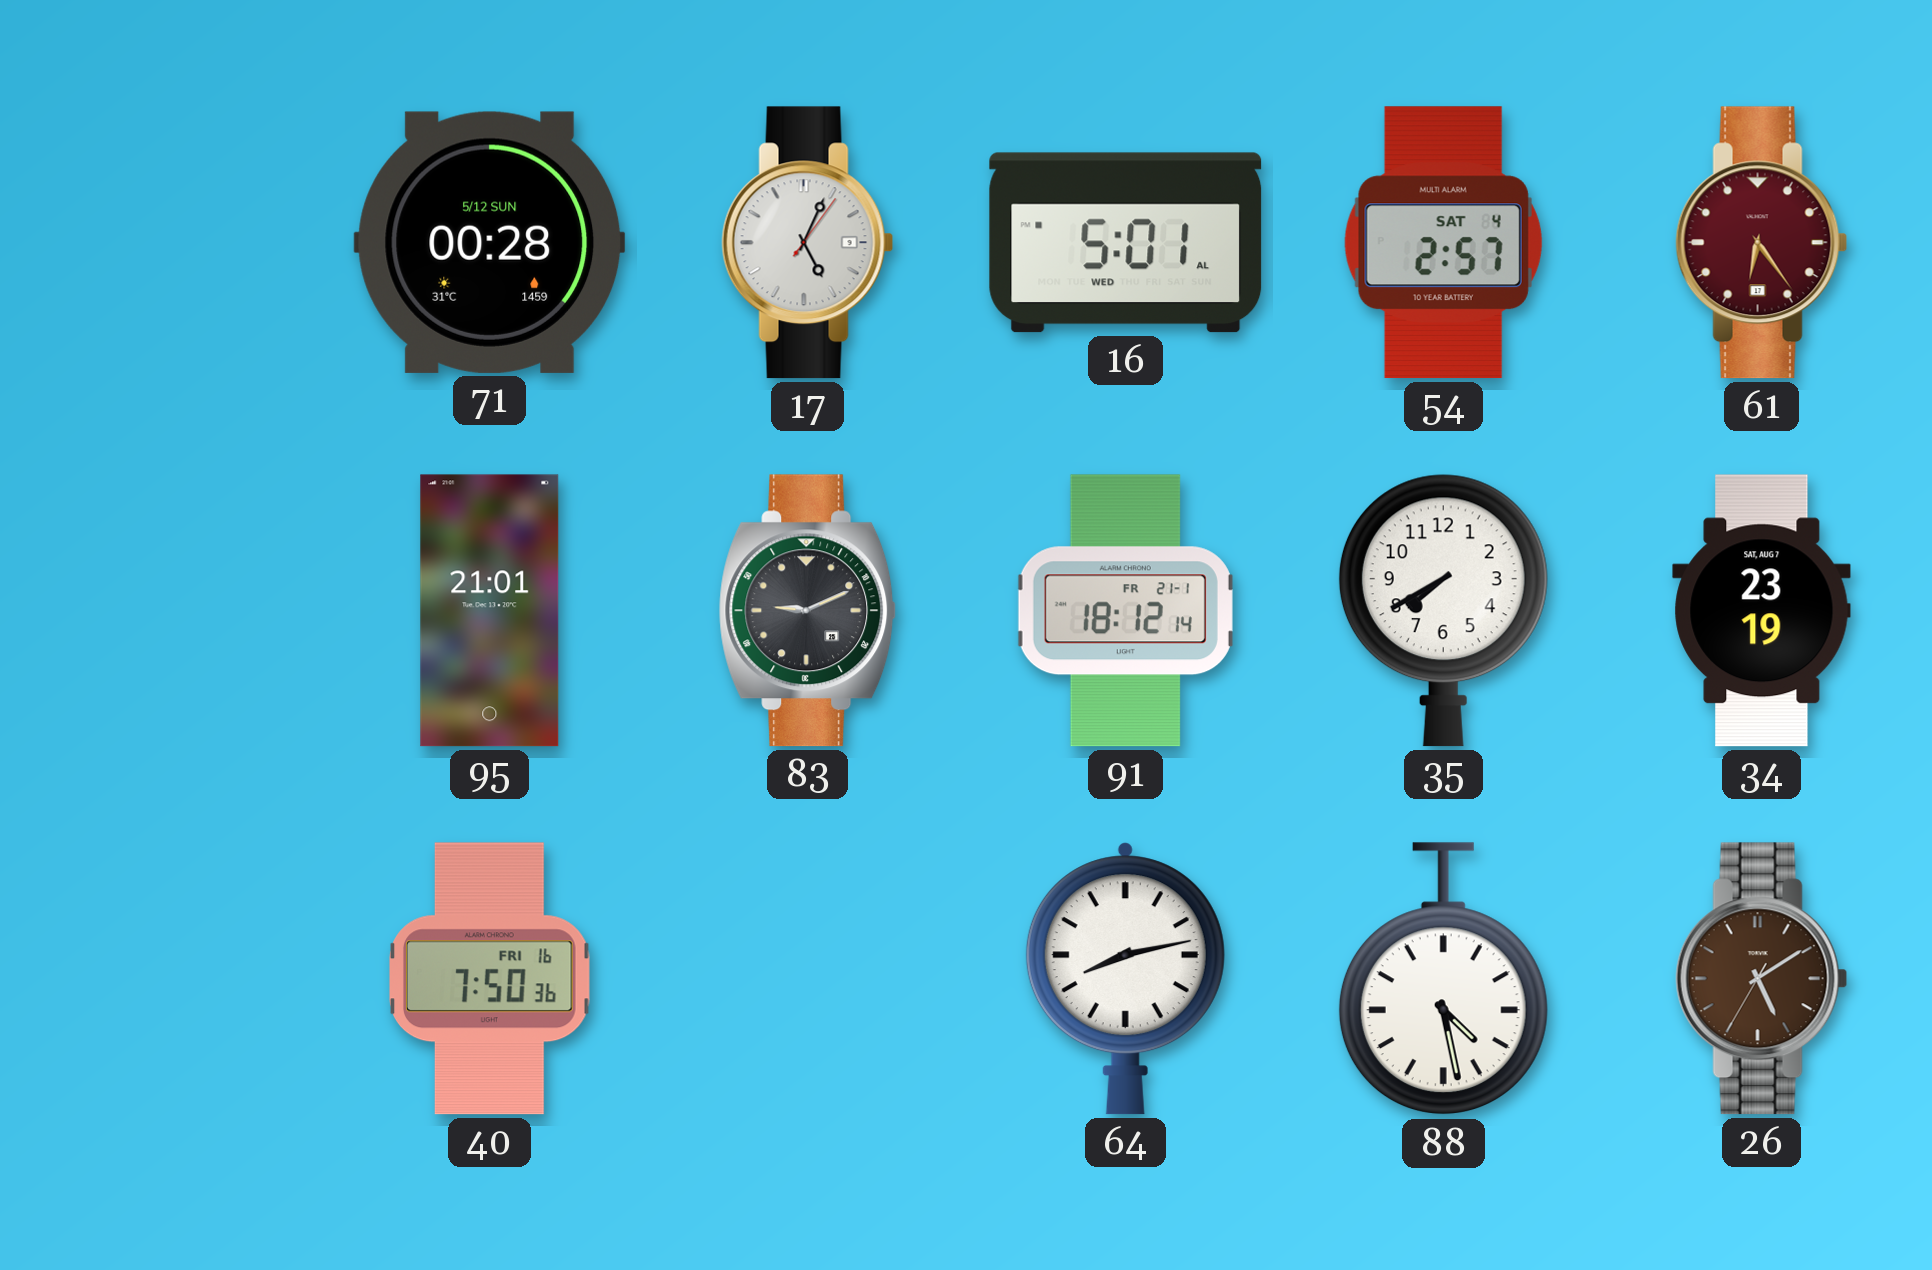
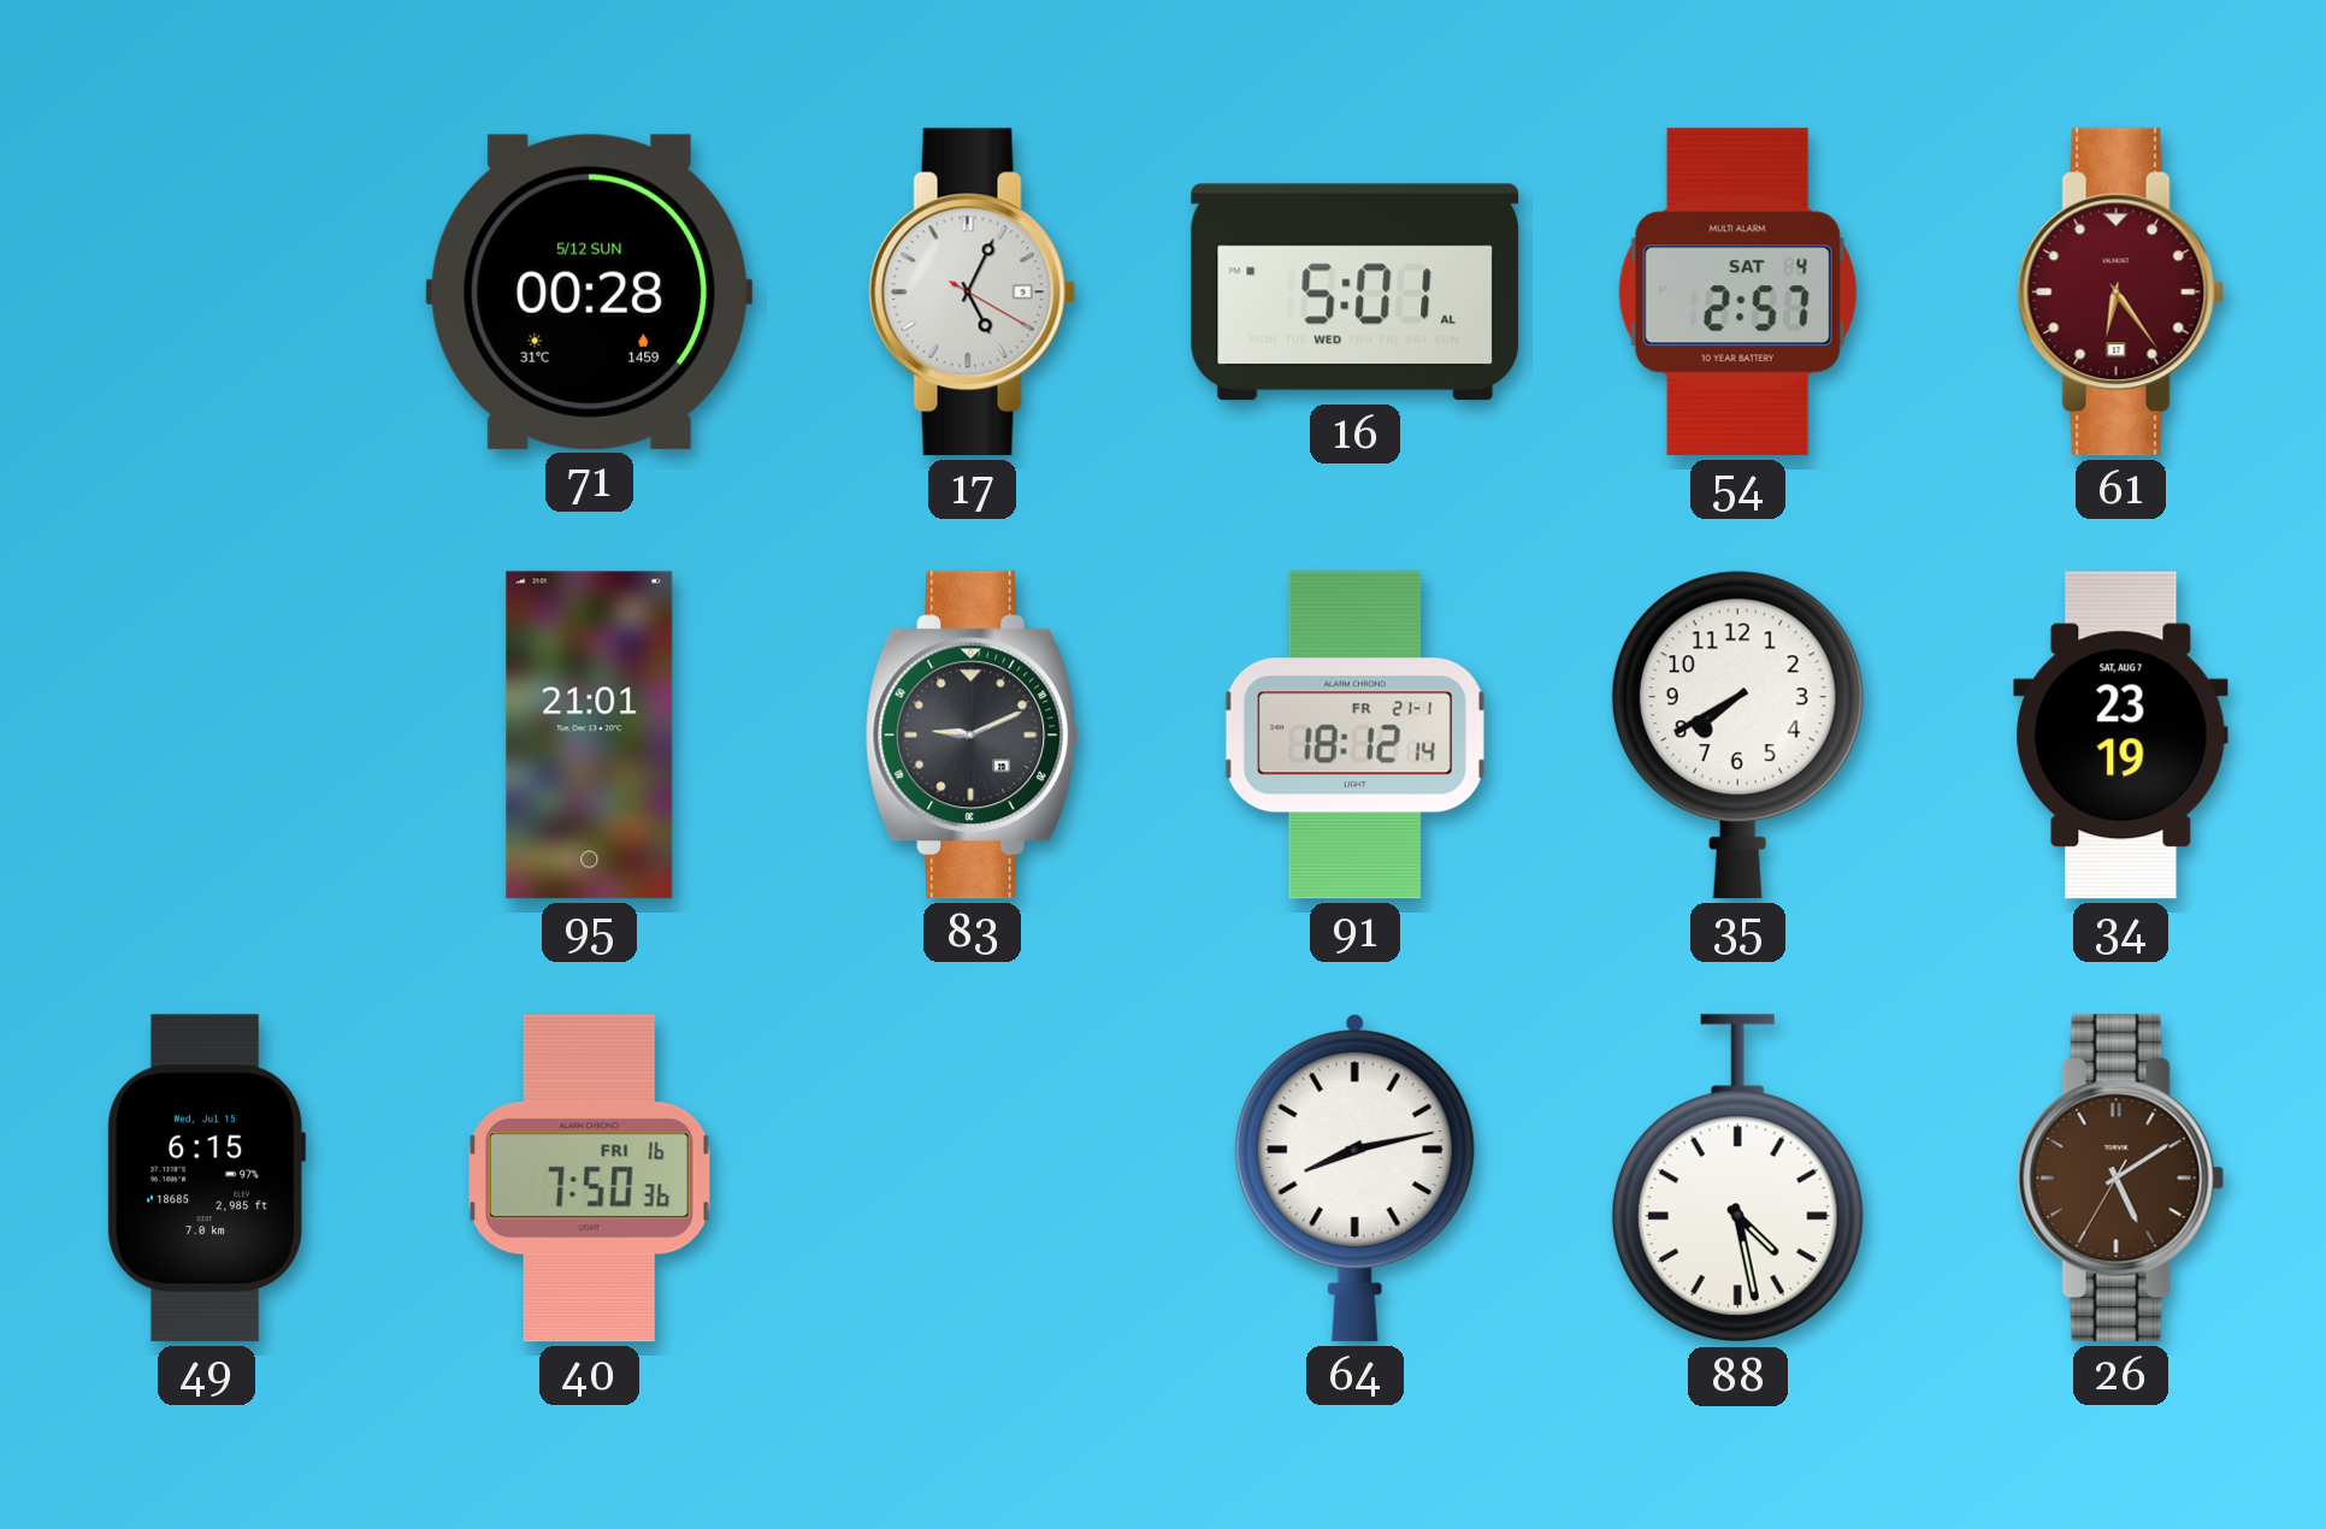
17: 5:04:06 -> 5:04:20
49: none -> 6:15
